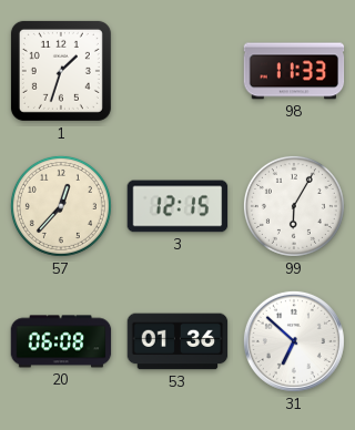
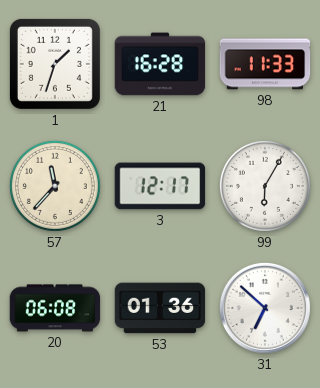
21: none -> 16:28
57: 12:37 -> 11:37
3: 12:15 -> 12:17
